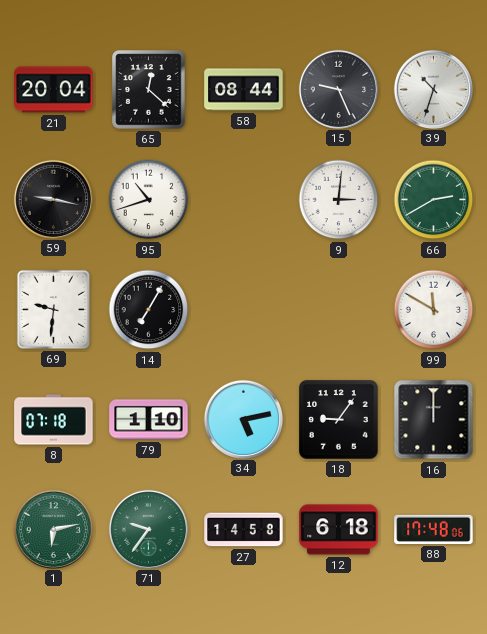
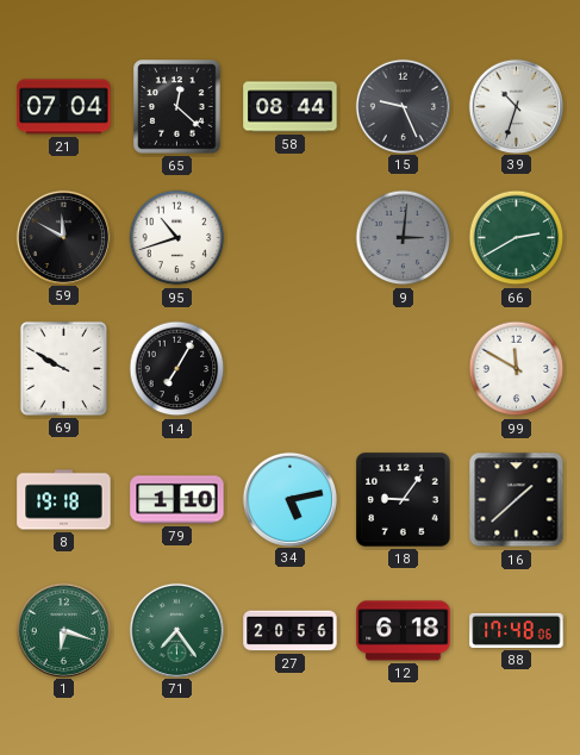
21: 20:04 -> 07:04
59: 9:17 -> 11:50
9 dial: white -> grey
69: 9:31 -> 9:50
8: 07:18 -> 19:18
16: 12:00 -> 1:38
1: 6:13 -> 6:18
71: 9:36 -> 7:24
27: 14:58 -> 20:56
